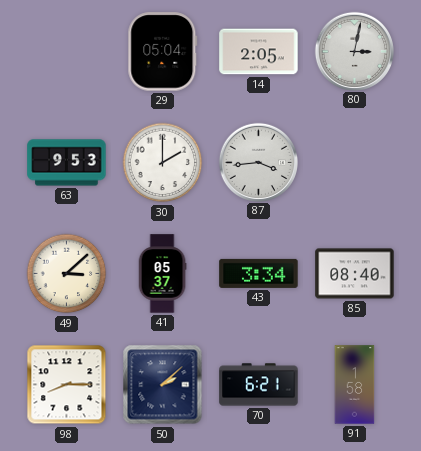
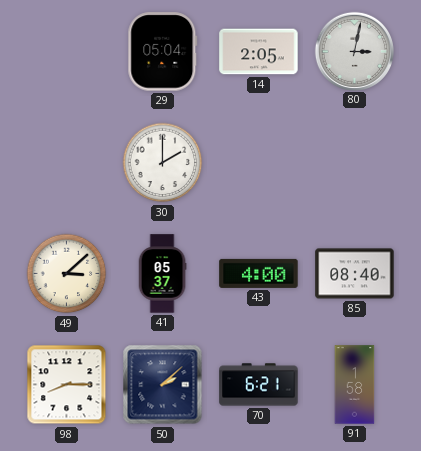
63: 9:53 -> none
87: 3:44 -> none
43: 3:34 -> 4:00
